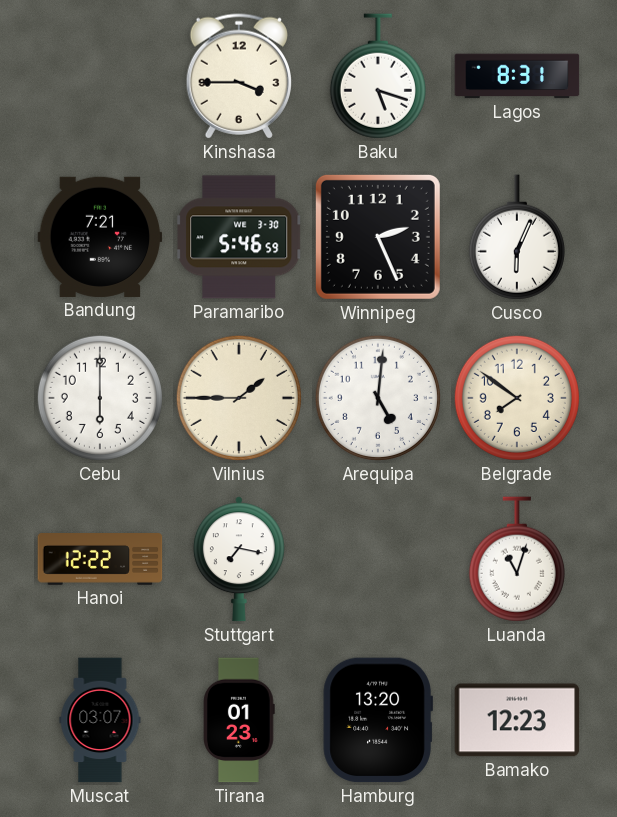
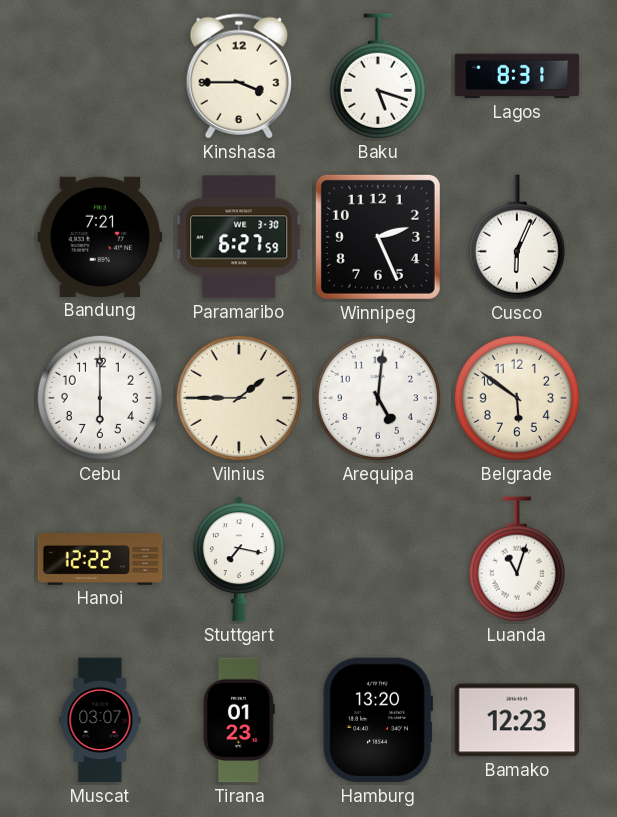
Paramaribo: 5:46 -> 6:27
Belgrade: 7:51 -> 5:51
